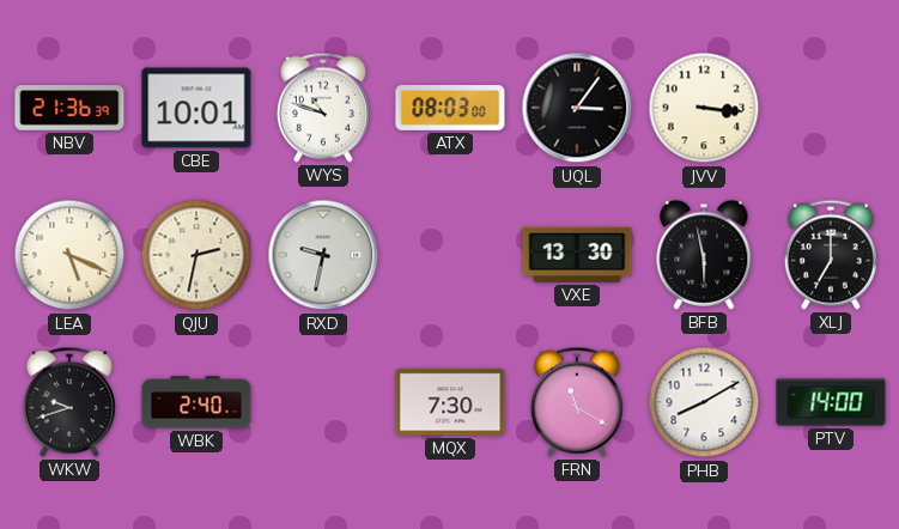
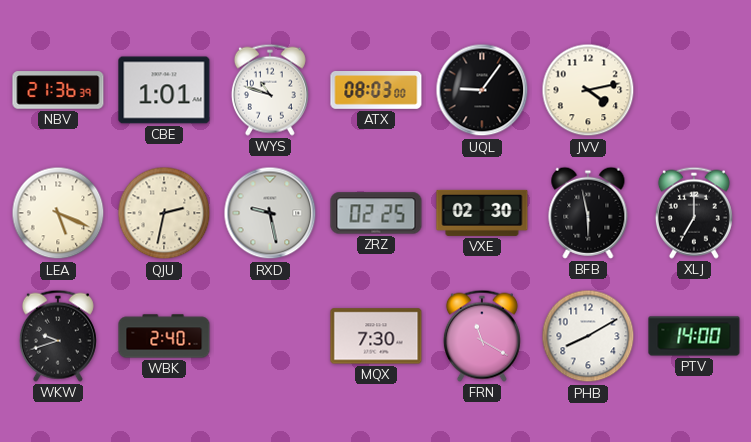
CBE: 10:01 -> 1:01
UQL: 3:06 -> 9:06
JVV: 3:16 -> 4:13
RXD: 9:32 -> 9:28
ZRZ: none -> 02:25
VXE: 13:30 -> 02:30
